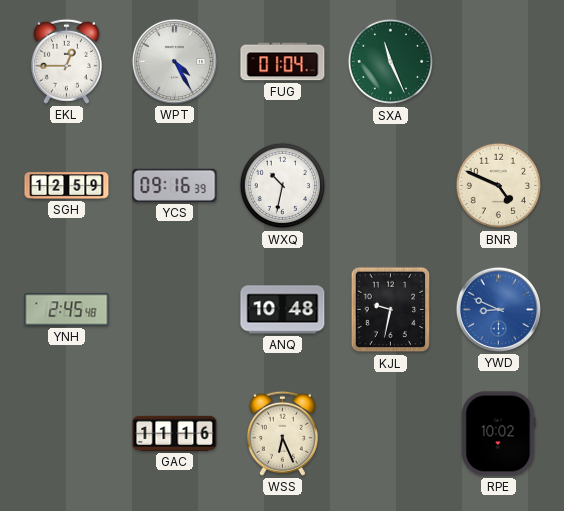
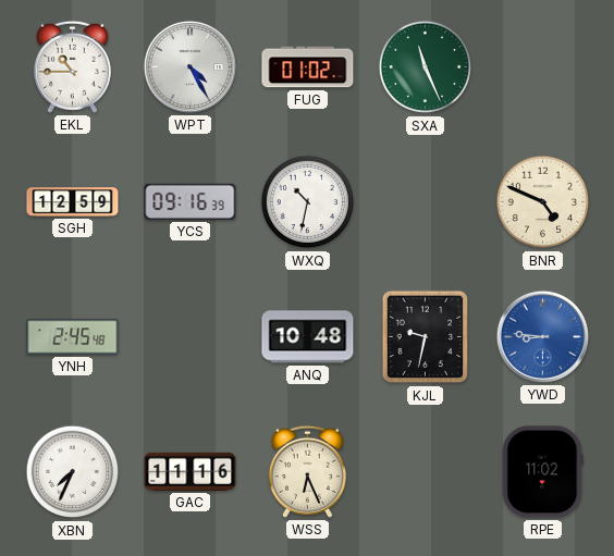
EKL: 12:45 -> 10:45
FUG: 01:04 -> 01:02
YWD: 8:49 -> 8:46
XBN: none -> 7:34
RPE: 10:02 -> 11:02
